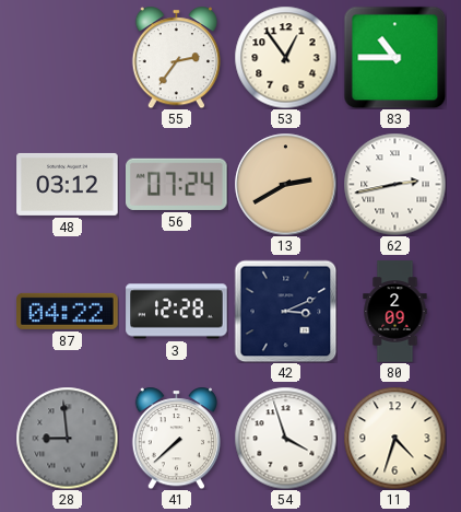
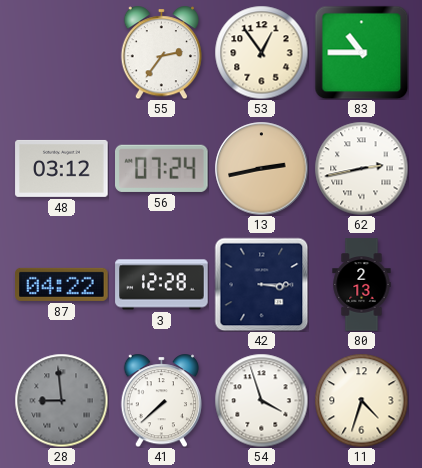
13: 2:40 -> 2:43
42: 3:11 -> 3:15
80: 2:09 -> 2:13
